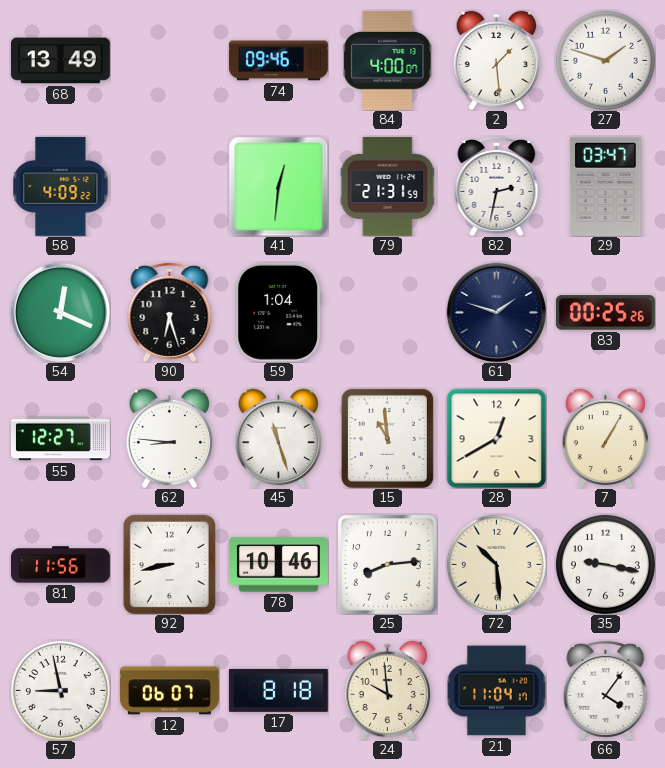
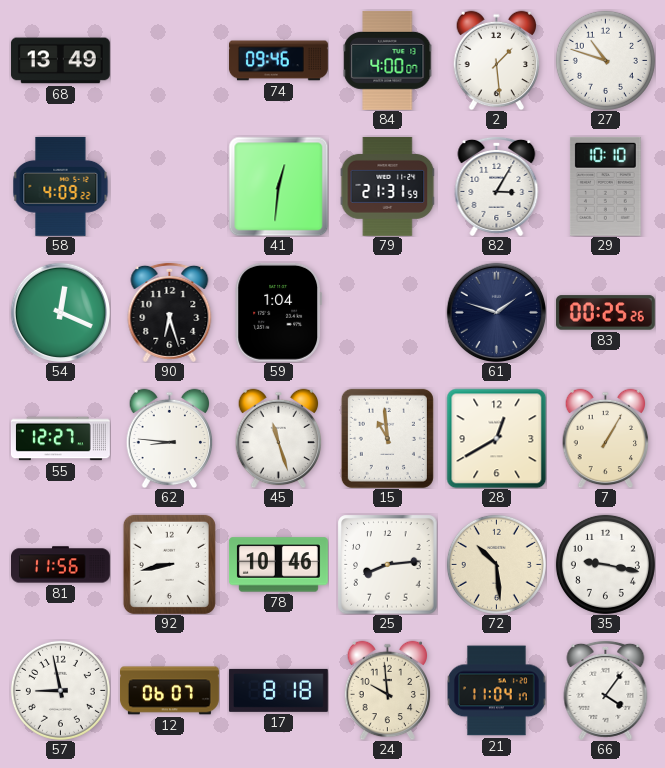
27: 1:48 -> 10:48
82: 2:32 -> 3:05
29: 03:47 -> 10:10
